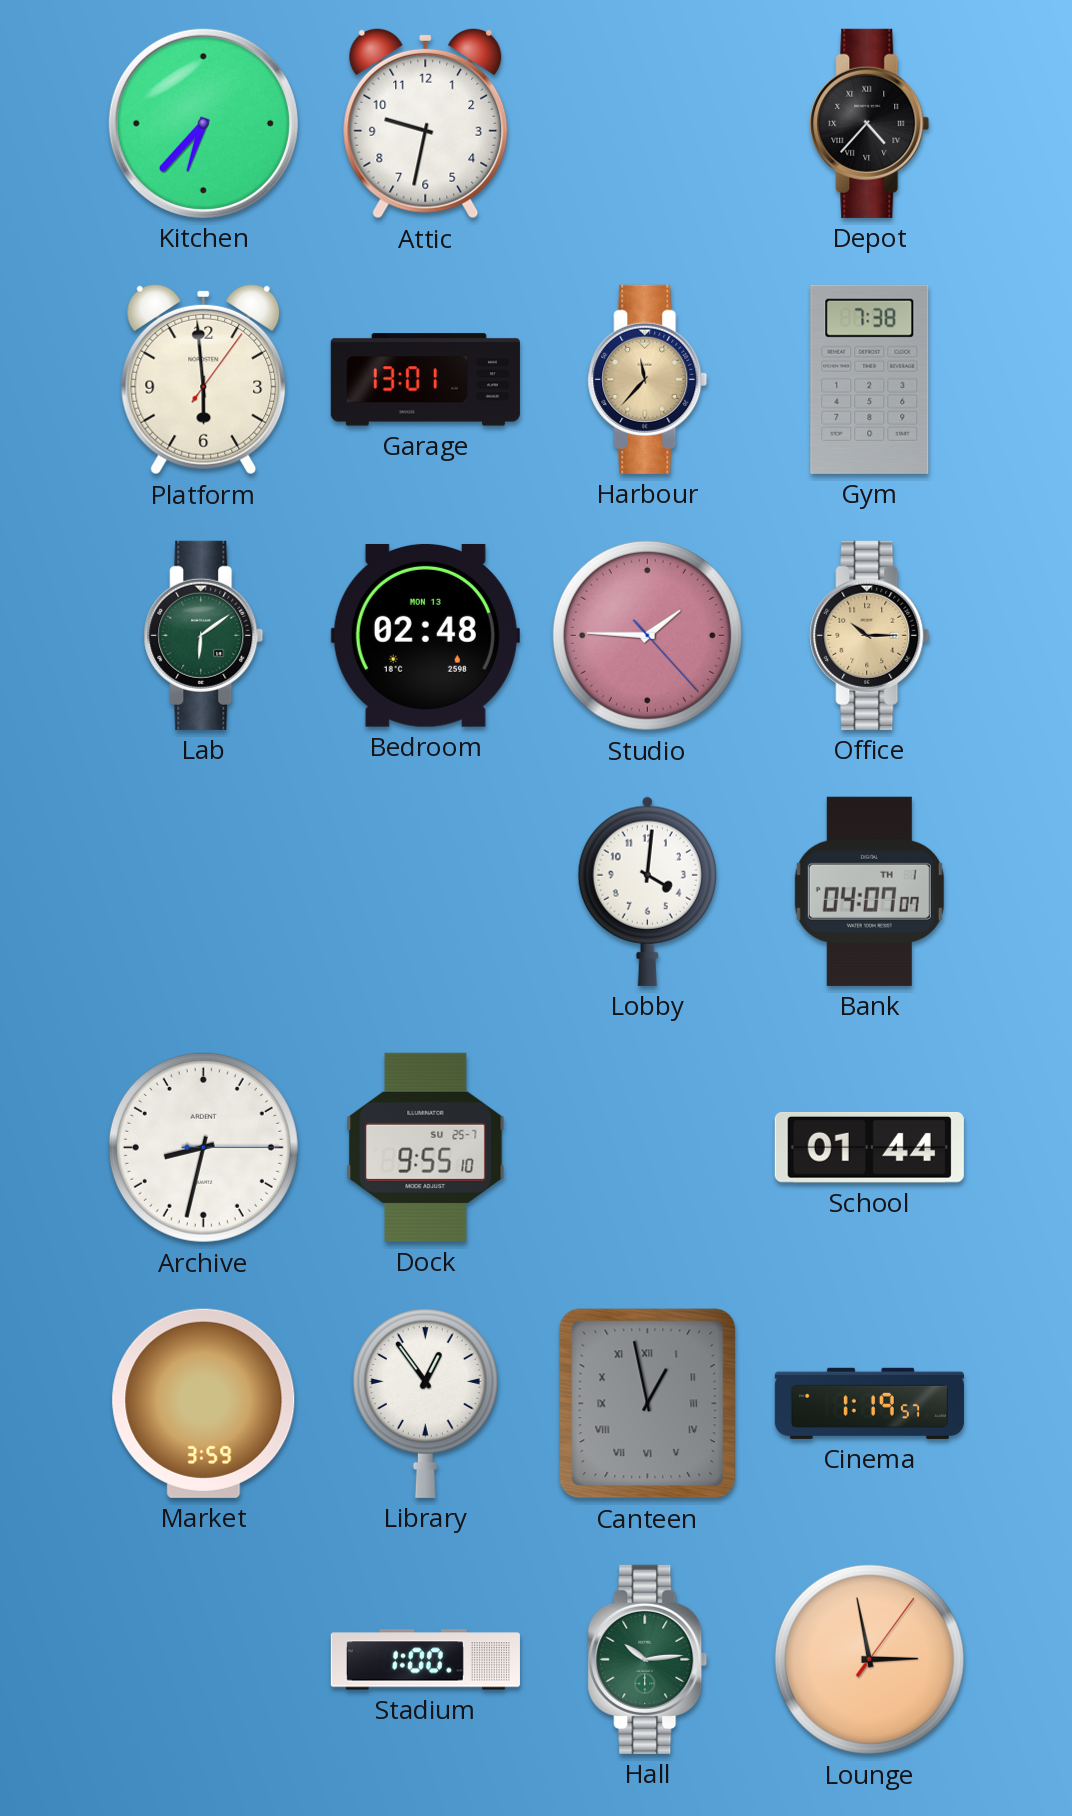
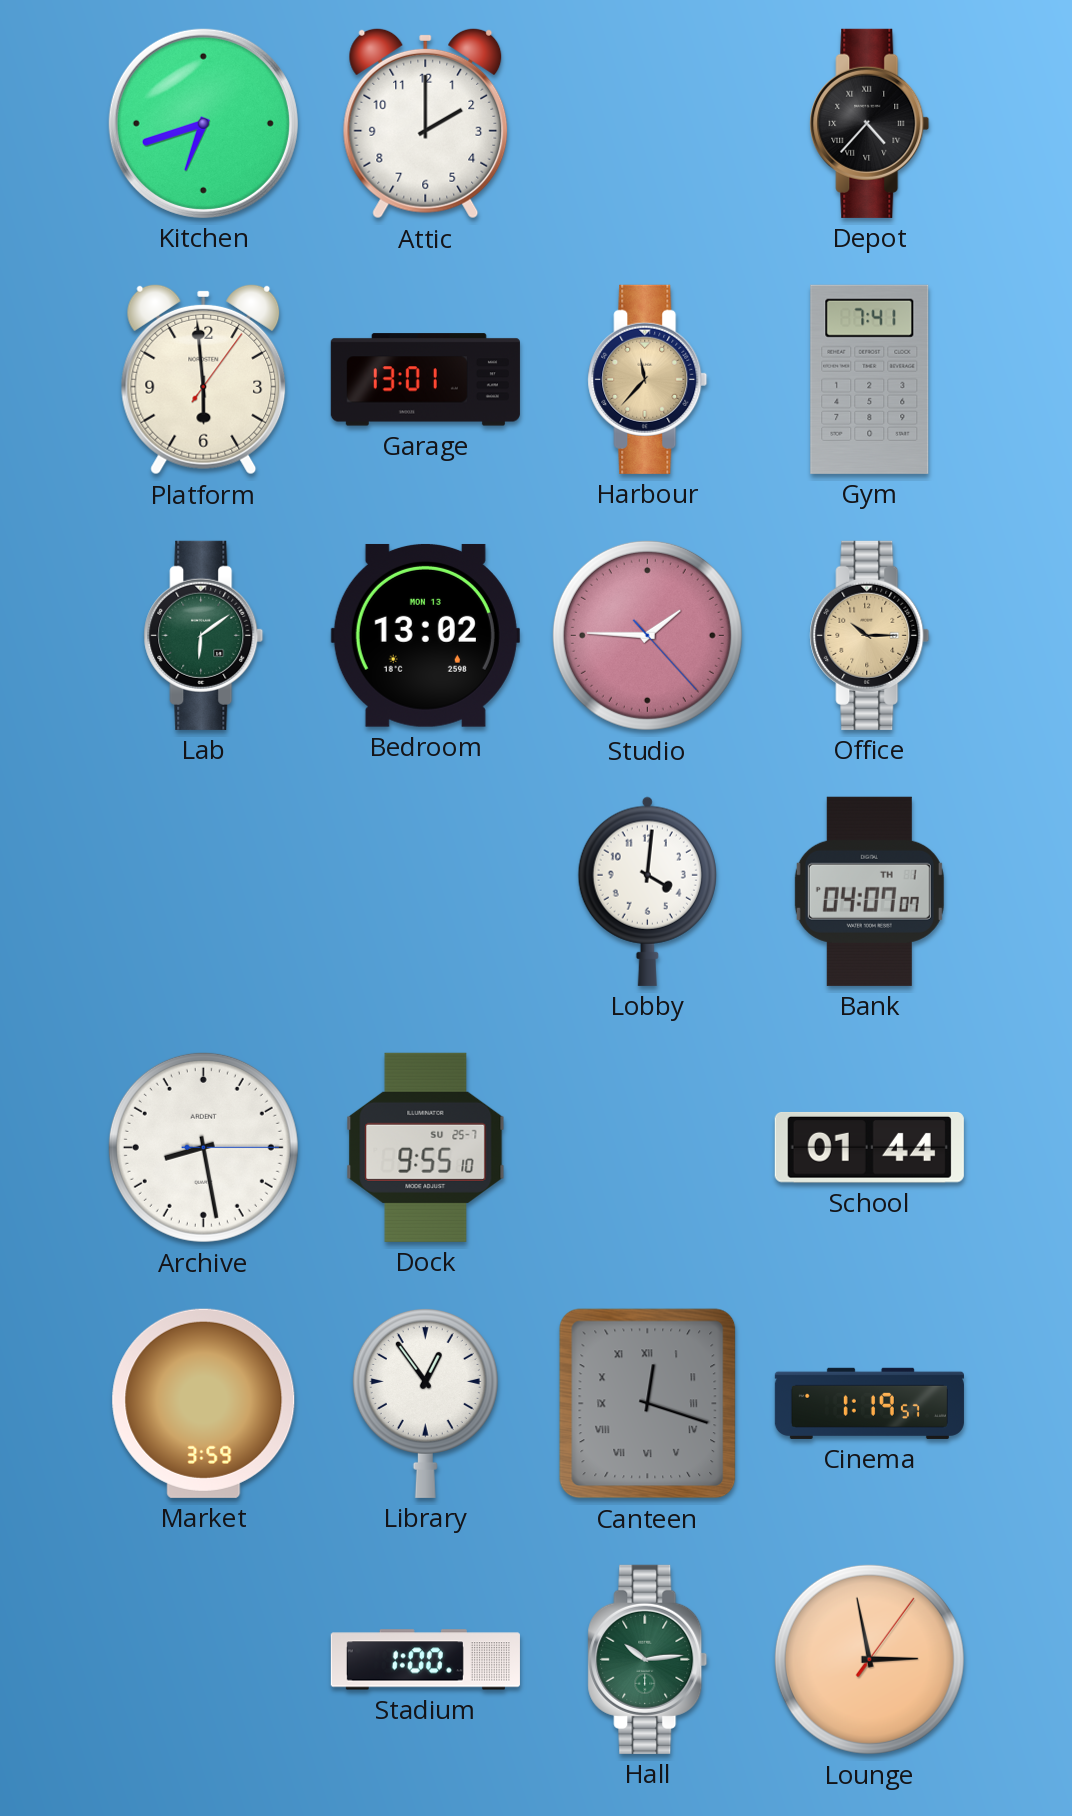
Kitchen: 6:37 -> 6:42
Attic: 9:32 -> 2:00
Gym: 7:38 -> 7:41
Bedroom: 02:48 -> 13:02
Archive: 8:32 -> 8:28
Canteen: 12:58 -> 12:18
